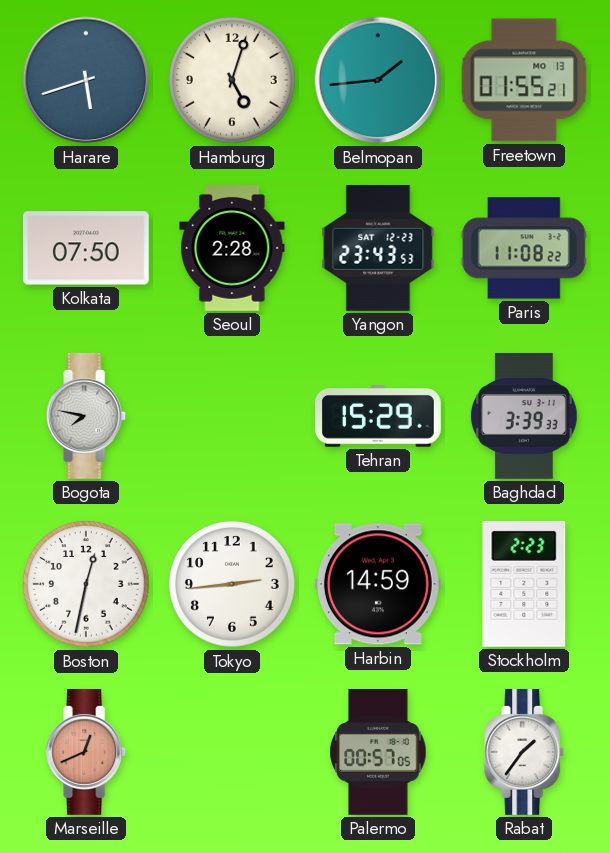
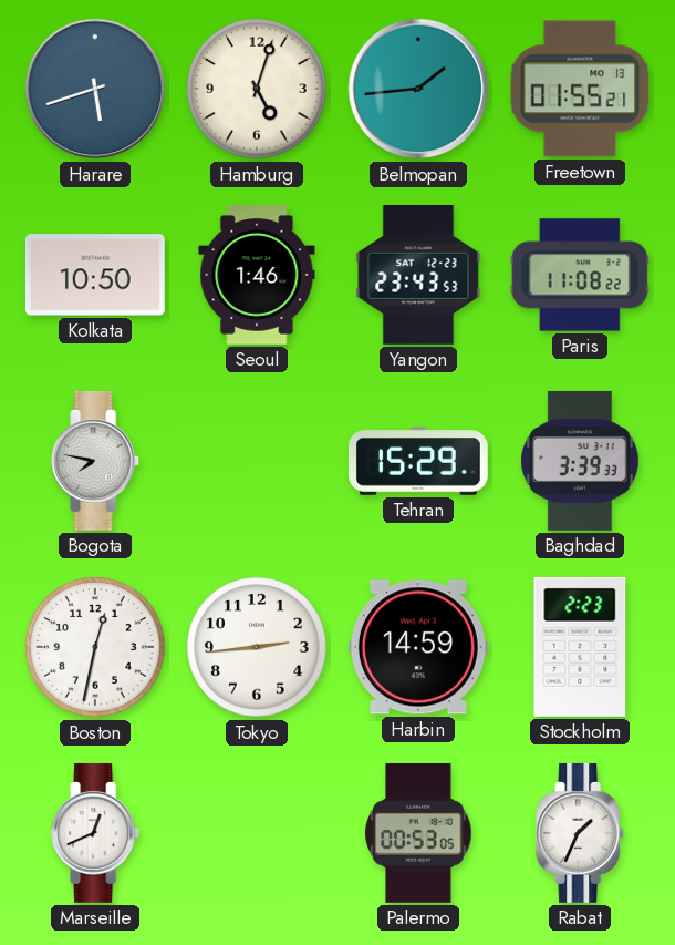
Kolkata: 07:50 -> 10:50
Seoul: 2:28 -> 1:46
Marseille dial: salmon -> white
Palermo: 00:57 -> 00:53
Rabat: 1:36 -> 1:34
